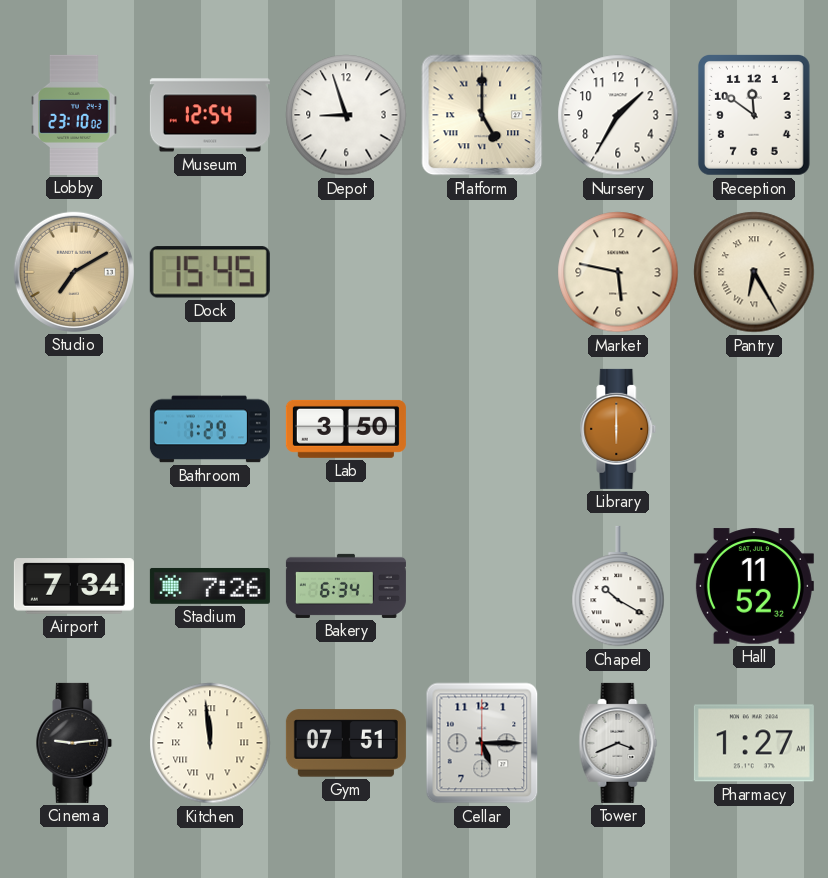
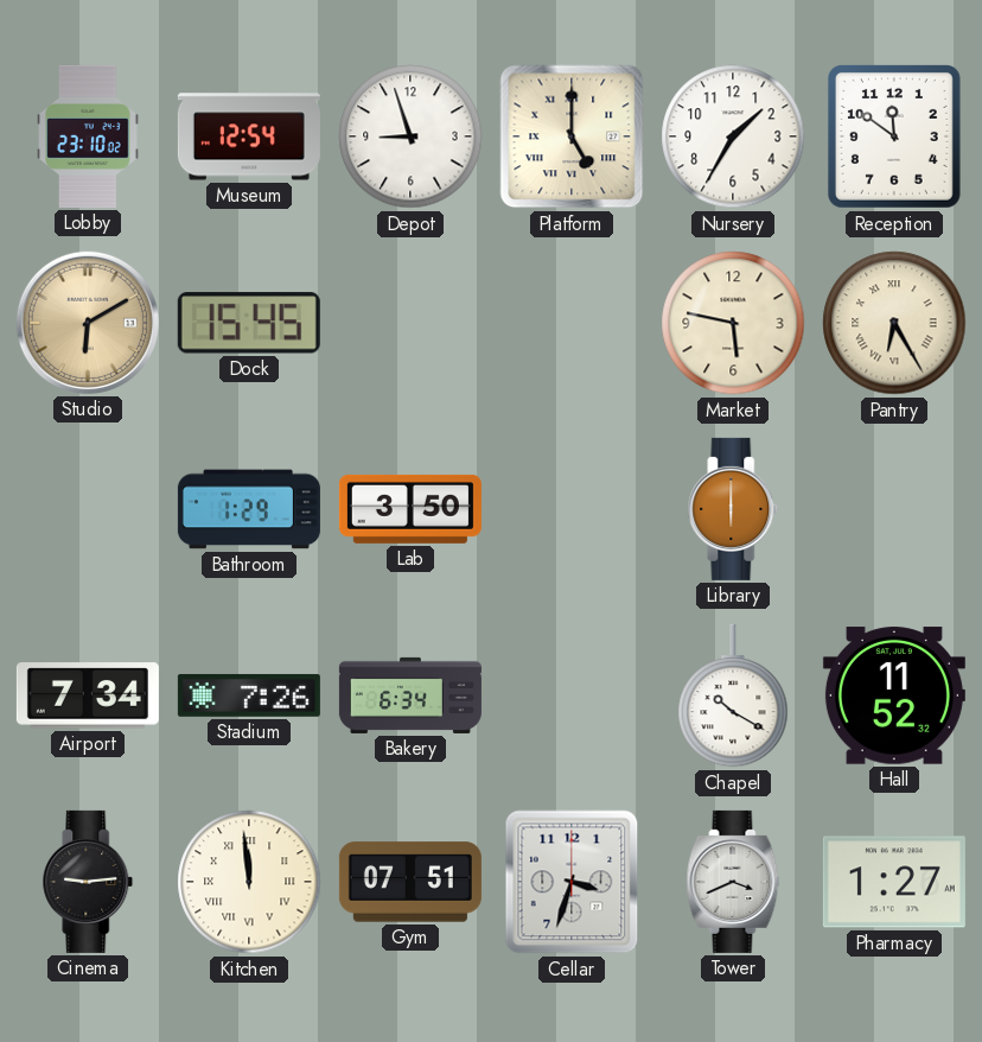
Studio: 7:10 -> 6:10
Cellar: 5:15 -> 3:33
